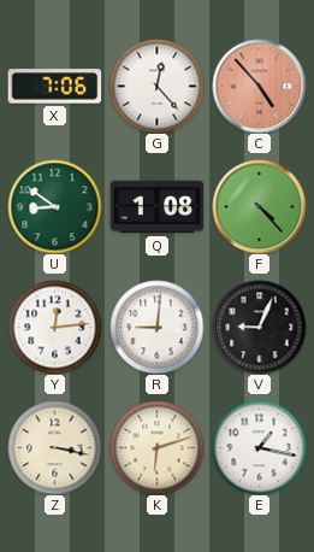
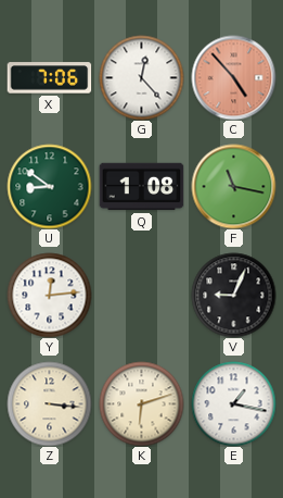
F: 4:23 -> 11:17
R: 9:01 -> none
Z: 3:17 -> 3:16
